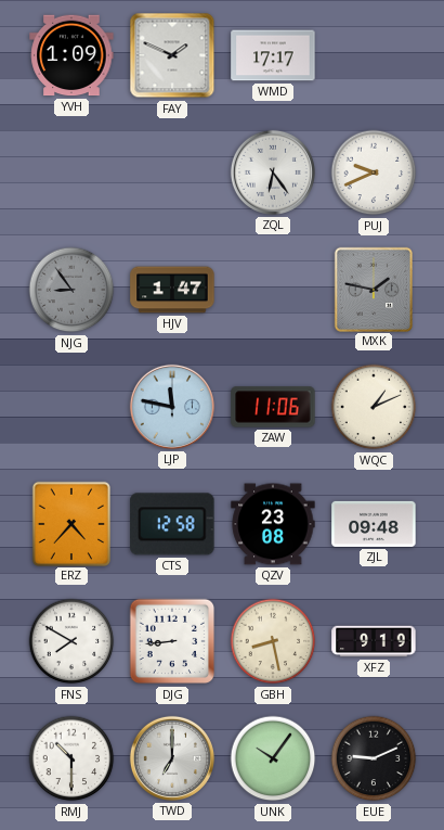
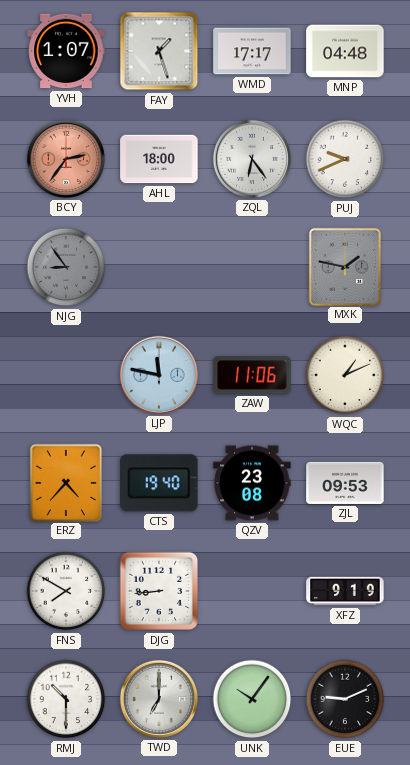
YVH: 1:09 -> 1:07
FAY: 1:49 -> 1:27
MNP: none -> 04:48
BCY: none -> 2:36
AHL: none -> 18:00
HJV: 1:47 -> none
CTS: 12:58 -> 19:40
ZJL: 09:48 -> 09:53
GBH: 8:28 -> none
